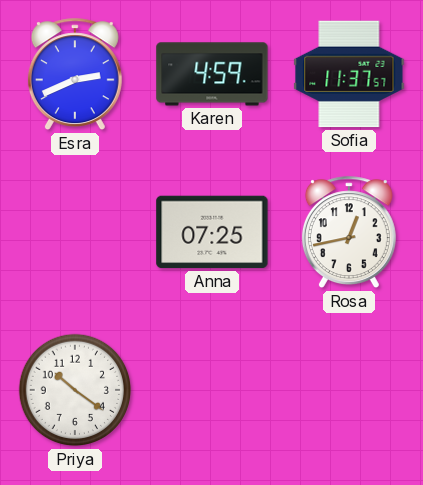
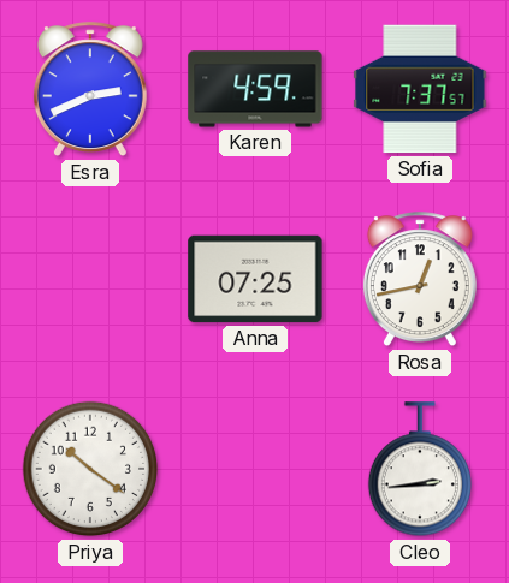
Sofia: 11:37 -> 7:37
Cleo: none -> 2:44
